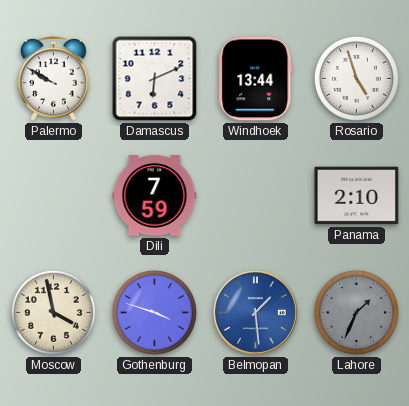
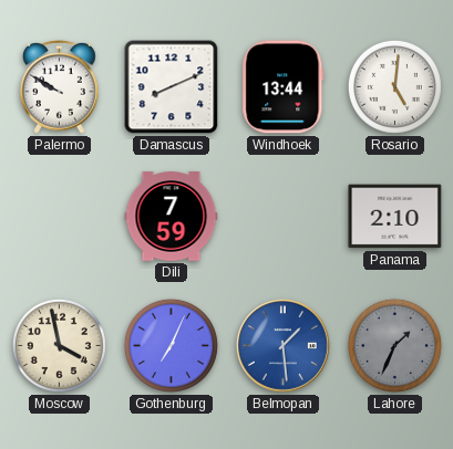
Damascus: 6:11 -> 8:11
Rosario: 4:57 -> 5:01
Gothenburg: 3:48 -> 7:04
